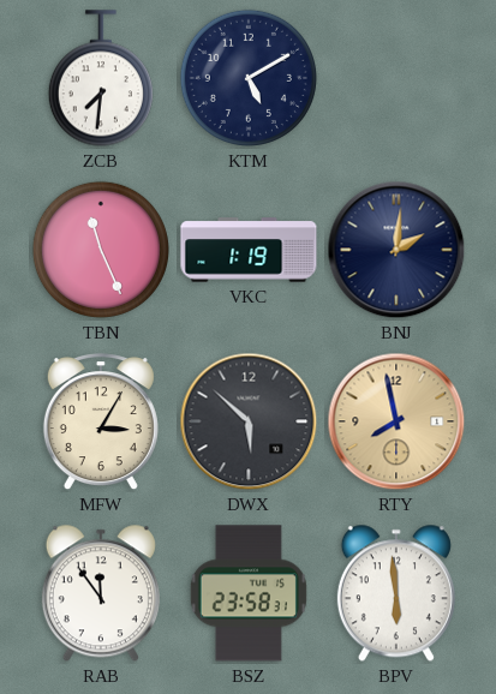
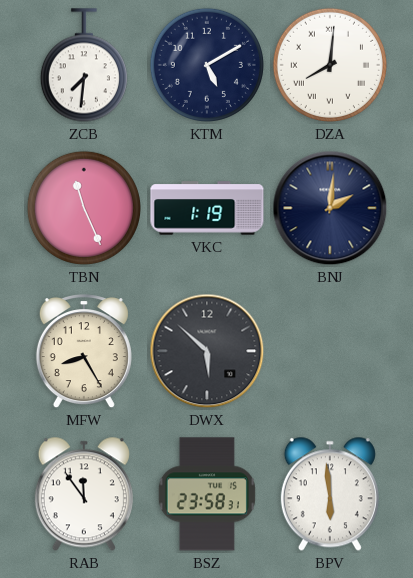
DZA: none -> 8:01
MFW: 3:05 -> 8:25
RTY: 7:58 -> none
